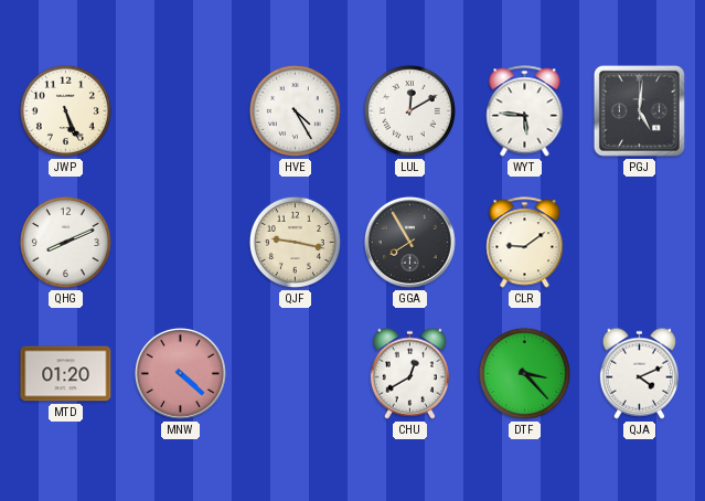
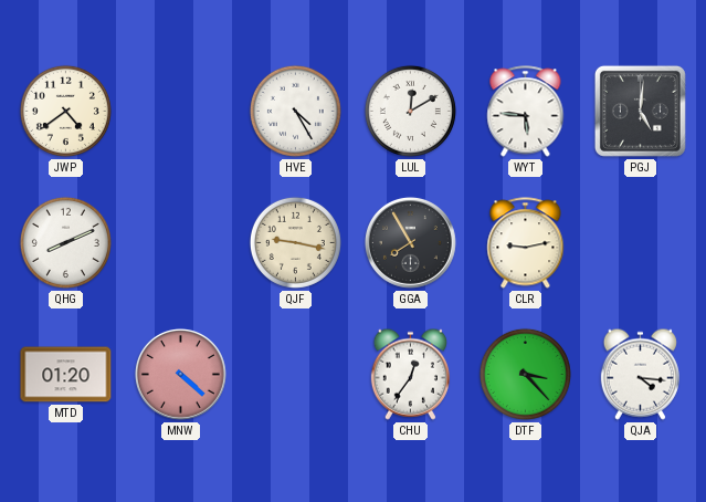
JWP: 5:26 -> 4:39
CLR: 9:09 -> 9:13
CHU: 12:40 -> 12:36
QJA: 4:11 -> 4:16
